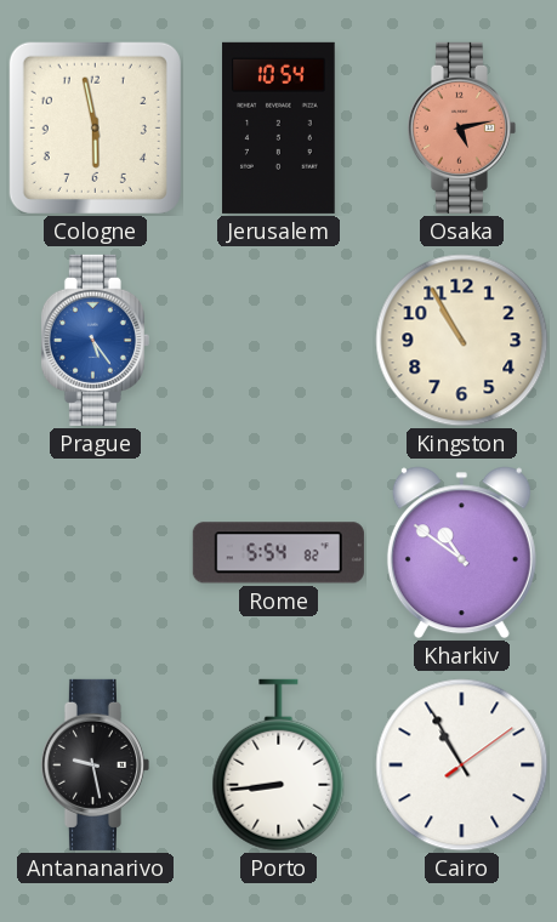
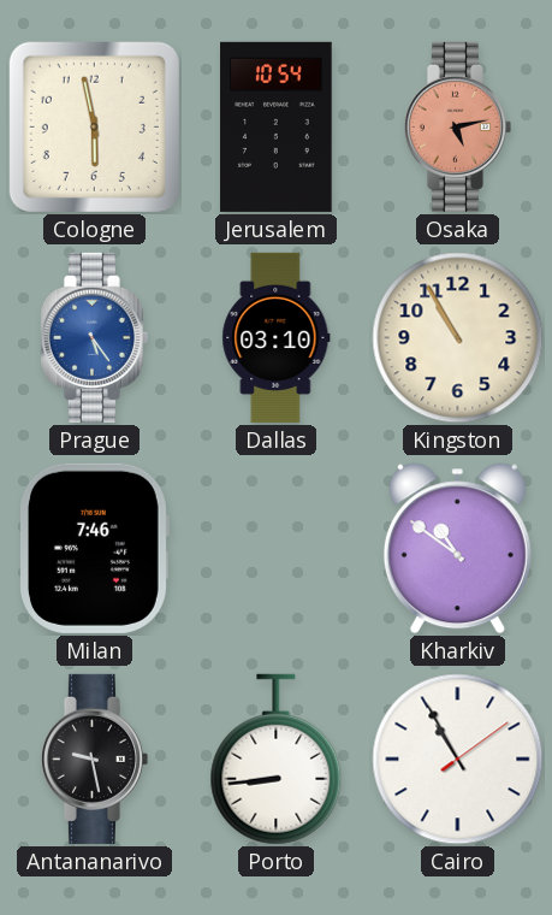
Dallas: none -> 03:10
Milan: none -> 7:46
Rome: 5:54 -> none
